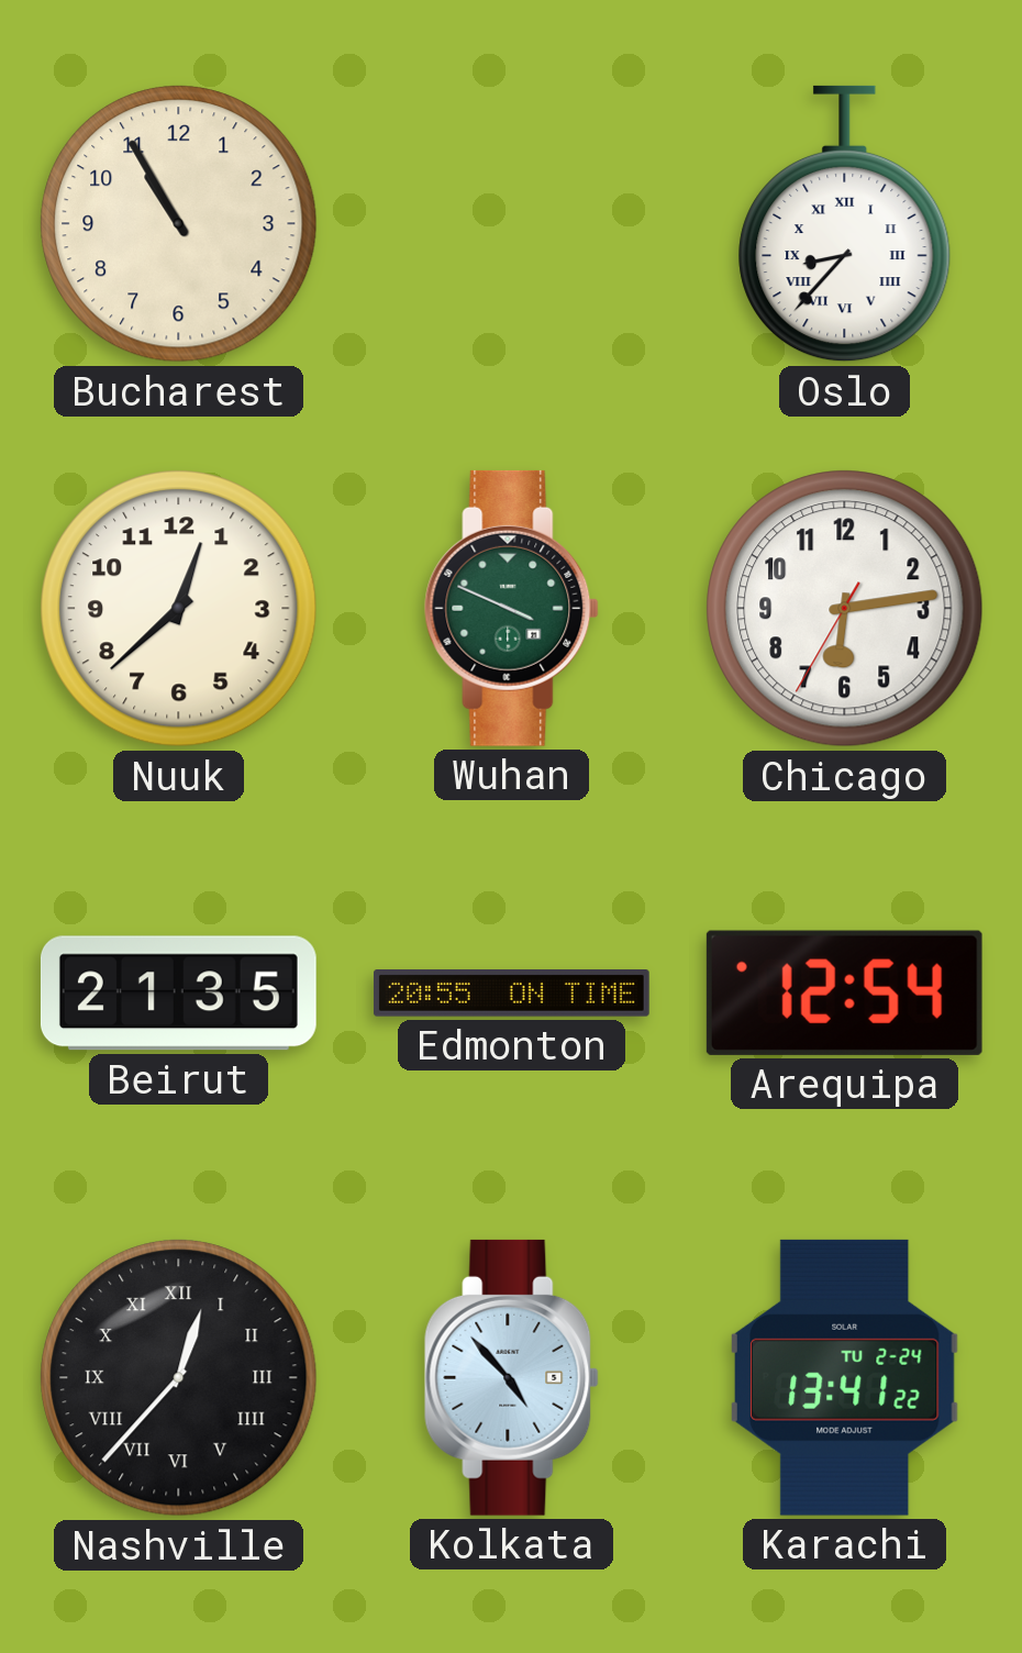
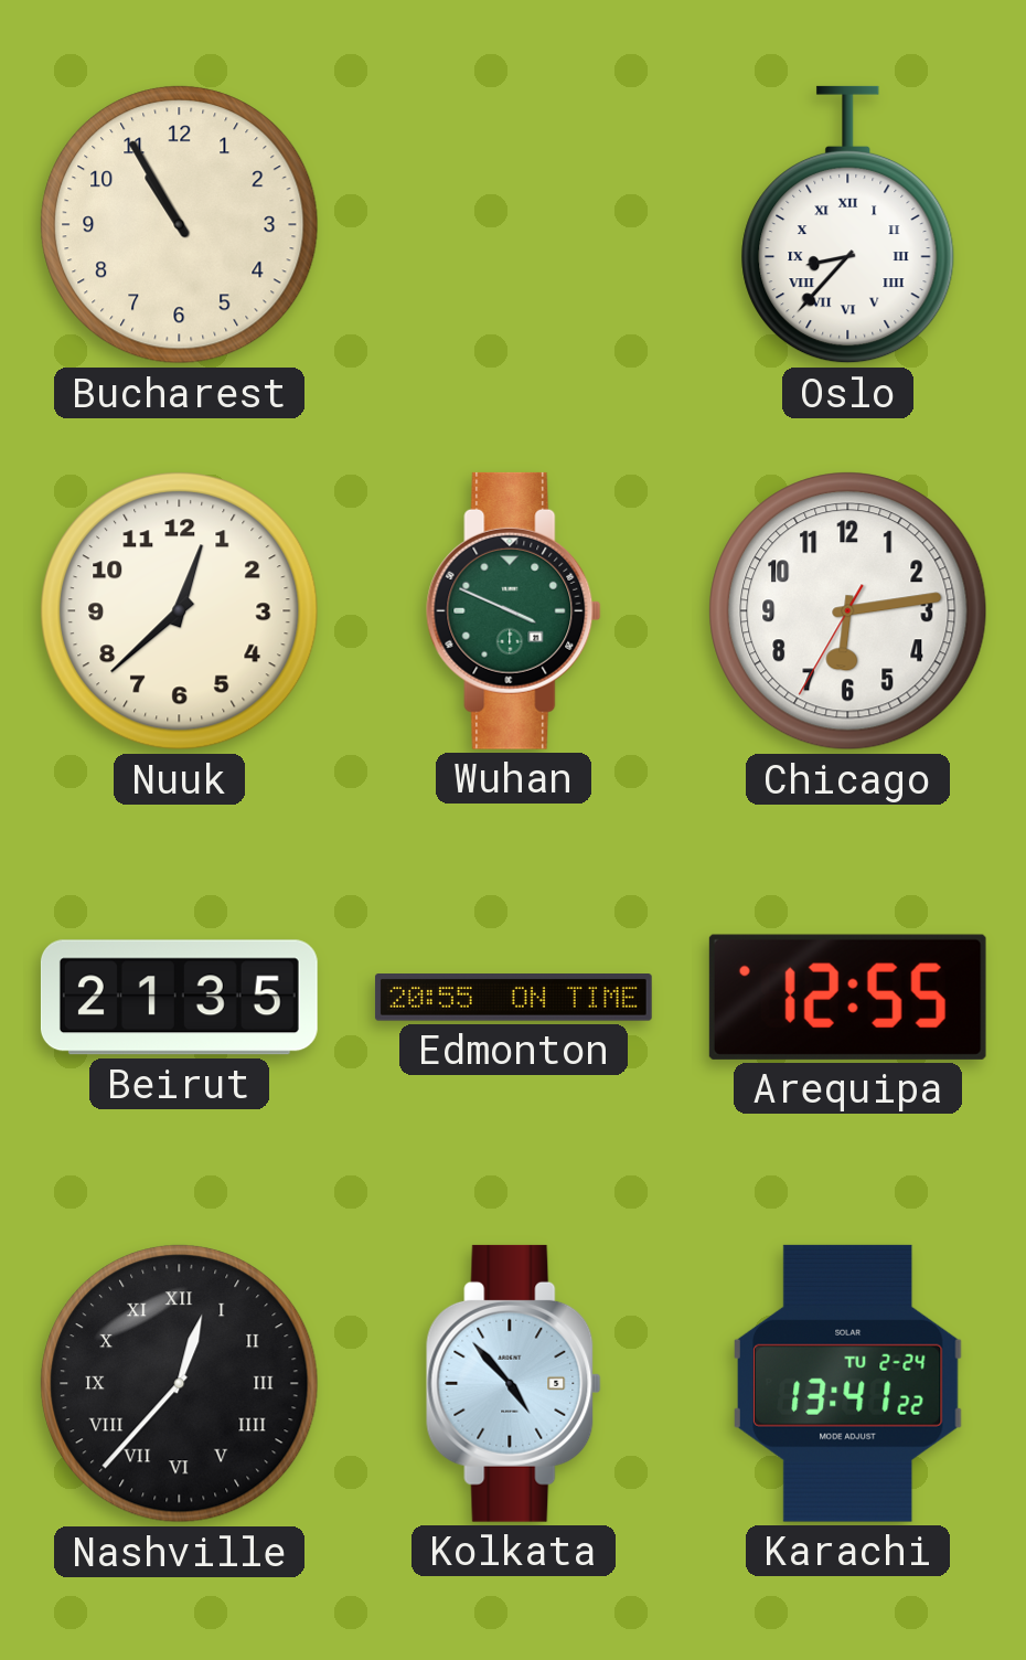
Arequipa: 12:54 -> 12:55
